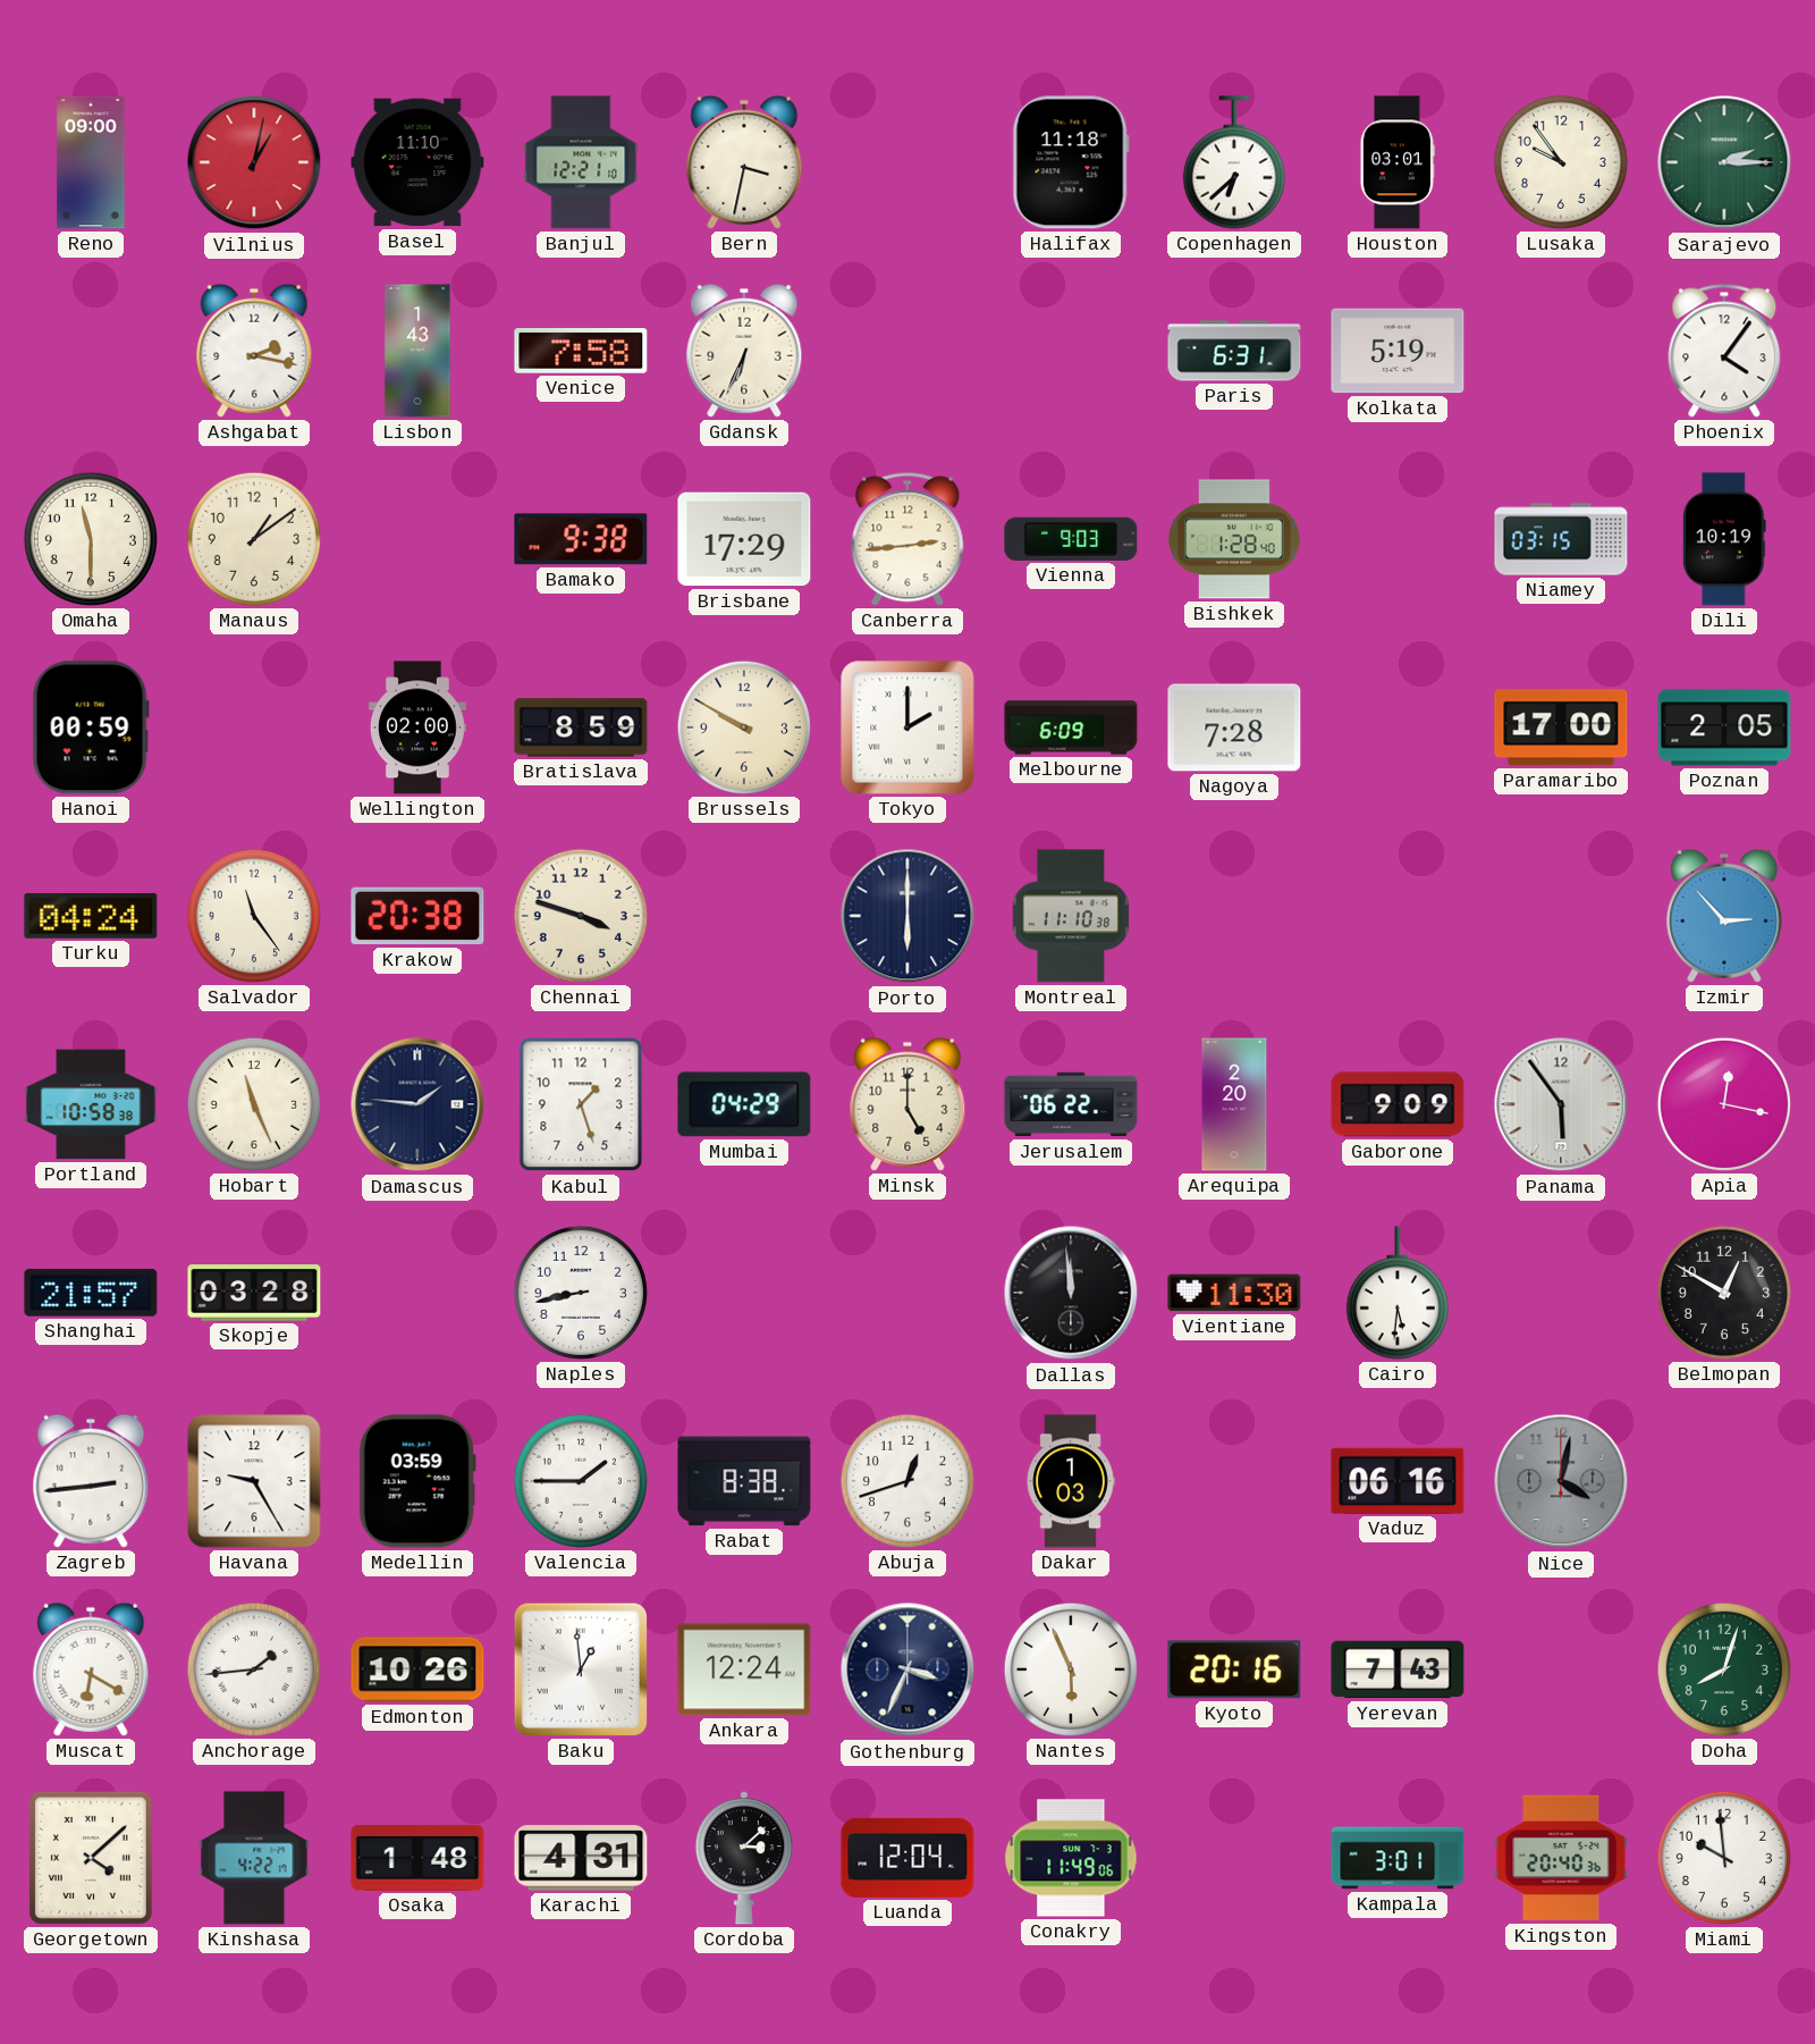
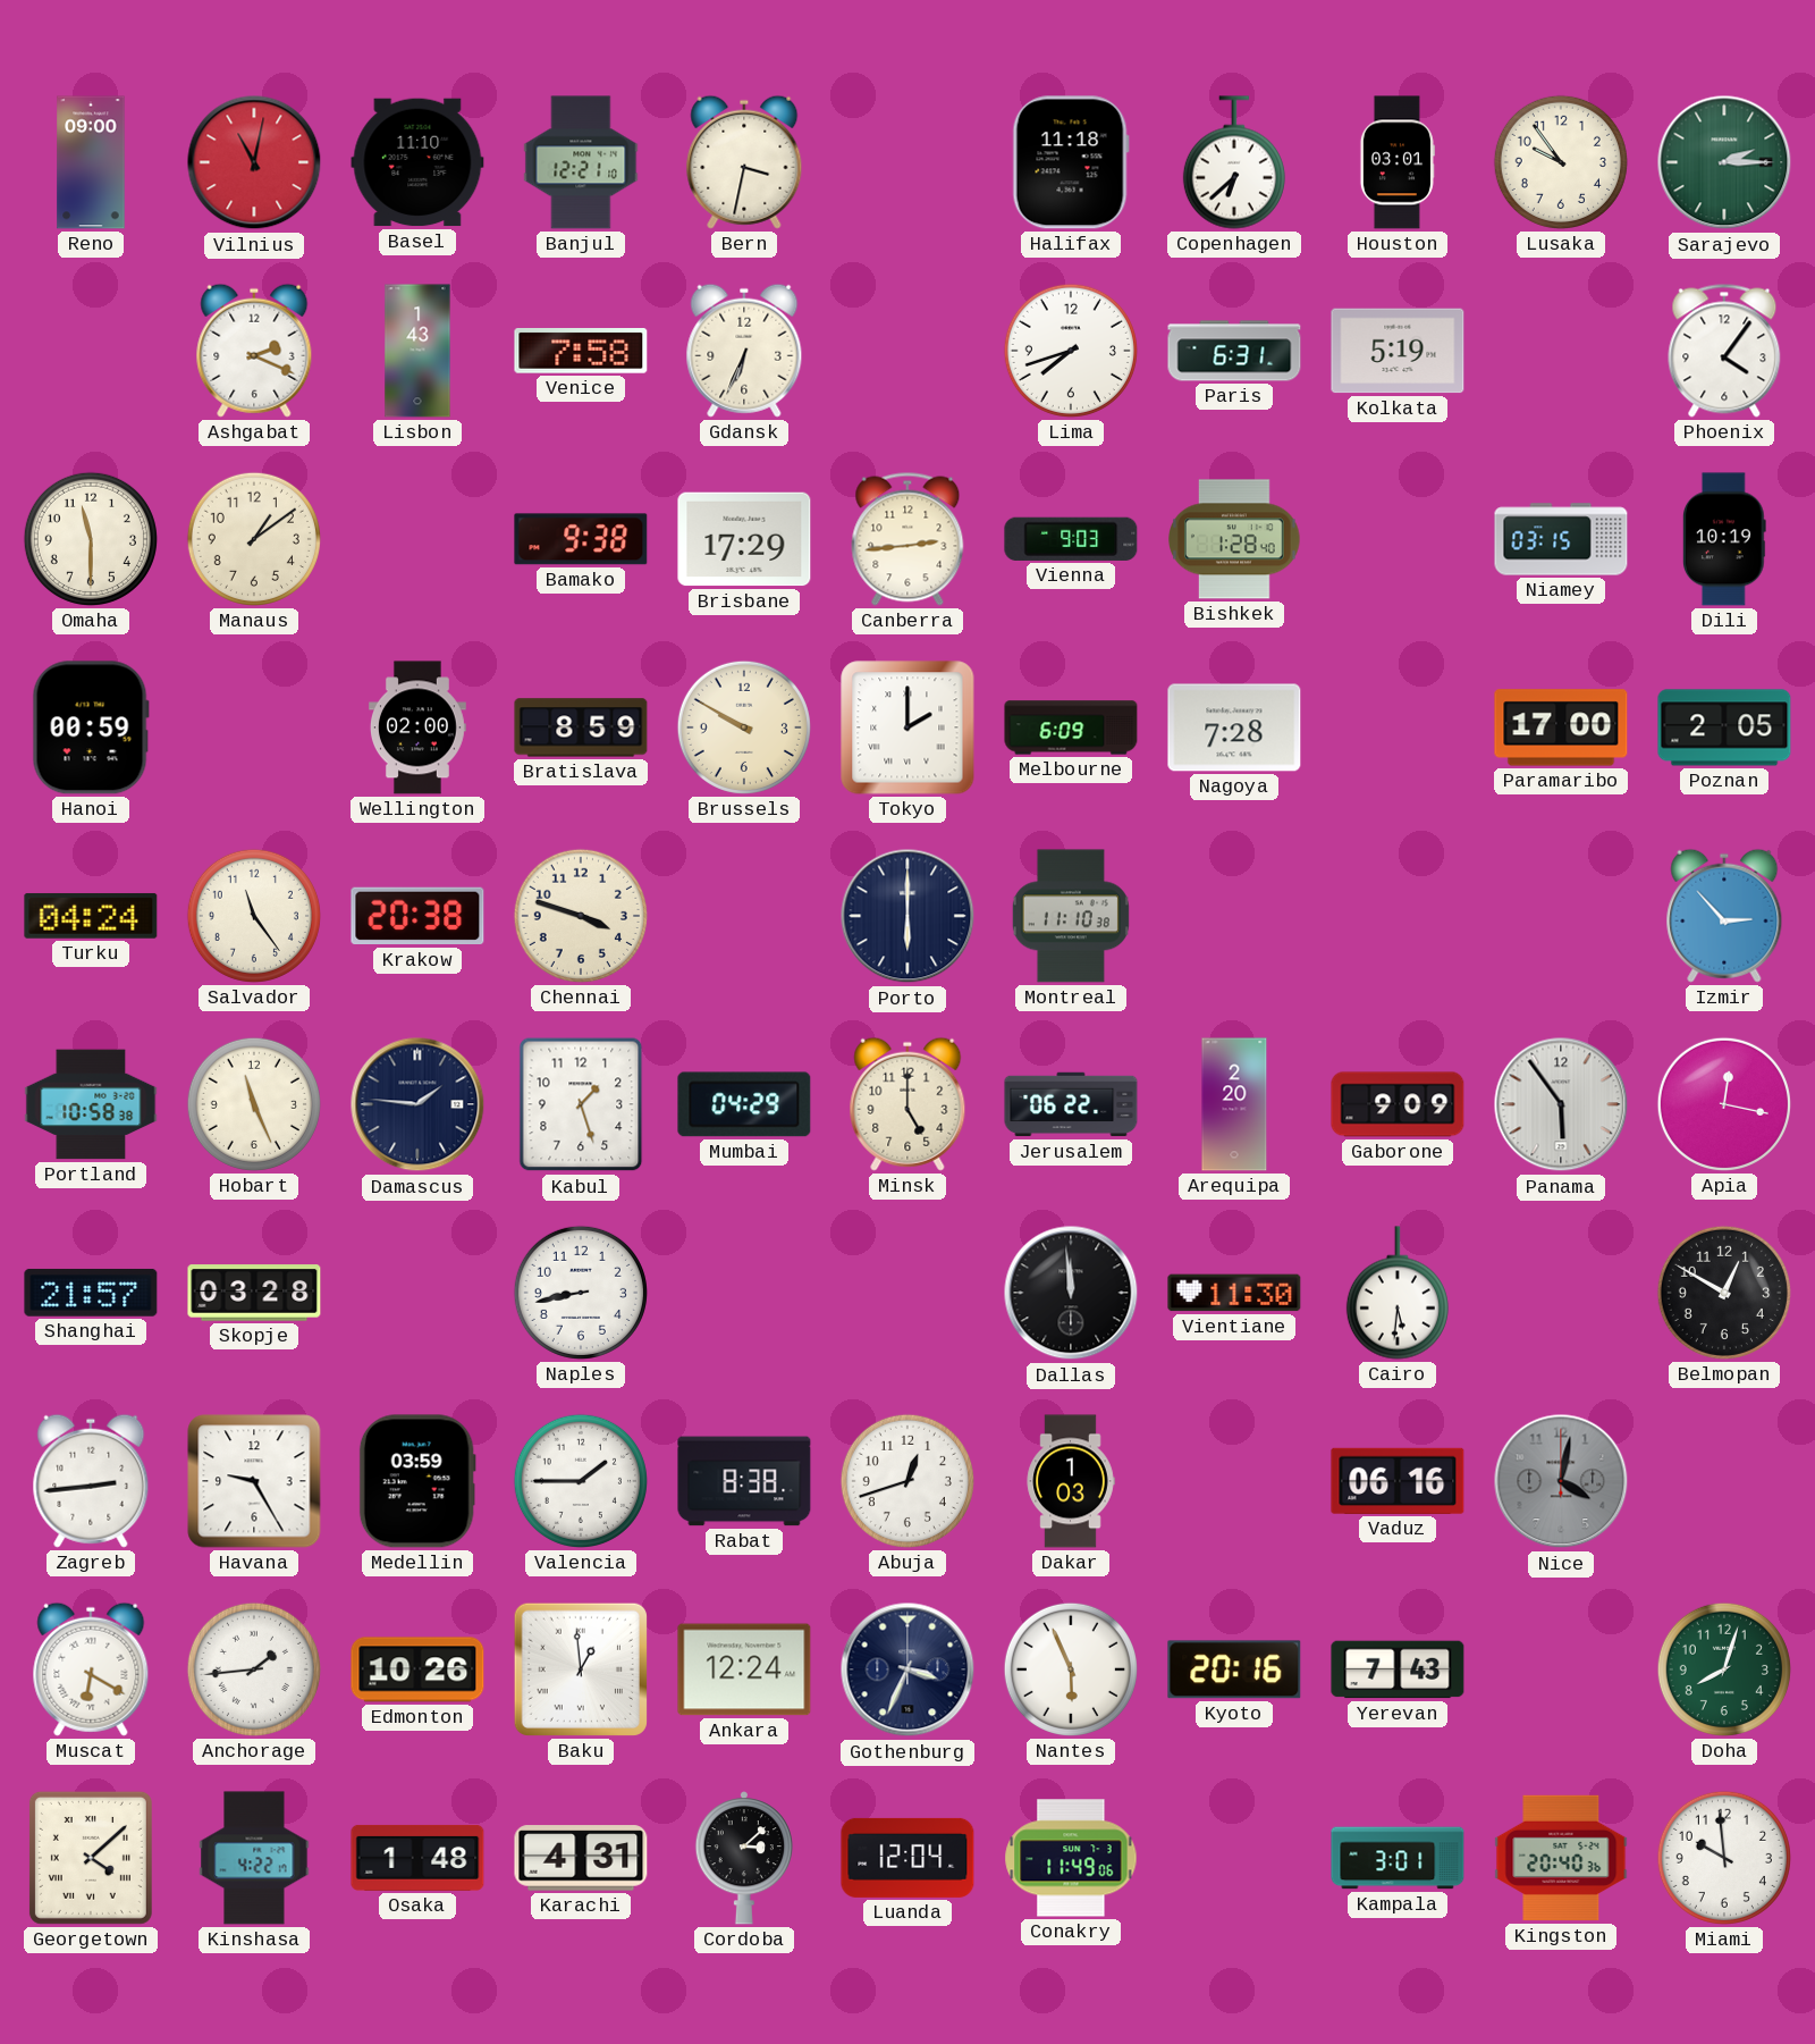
Vilnius: 1:02 -> 11:02
Ashgabat: 2:17 -> 2:19
Lima: none -> 7:42
